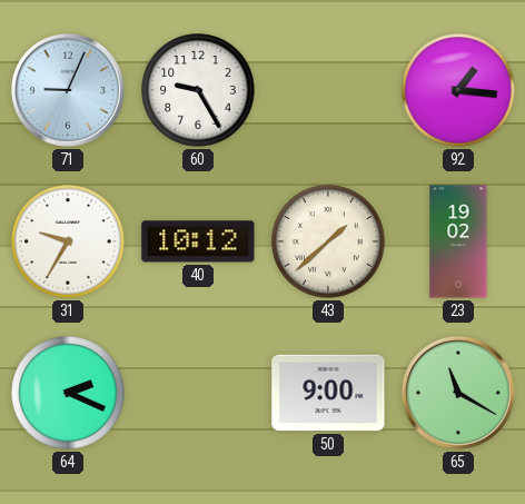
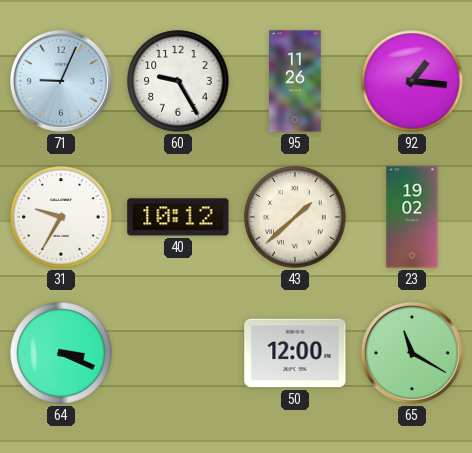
95: none -> 11:26
64: 2:19 -> 3:19
50: 9:00 -> 12:00
